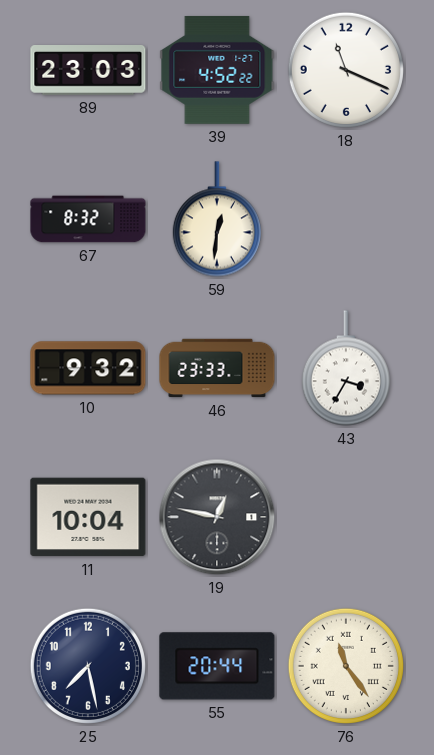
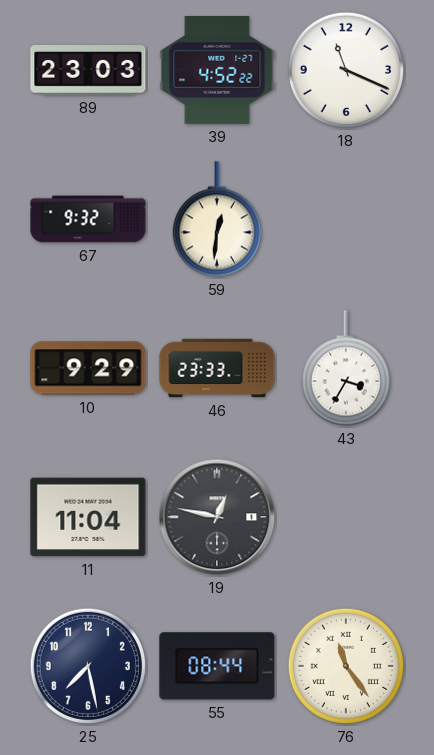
67: 8:32 -> 9:32
10: 9:32 -> 9:29
11: 10:04 -> 11:04
55: 20:44 -> 08:44
